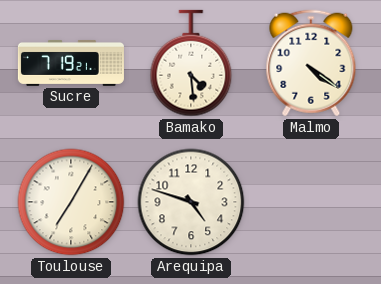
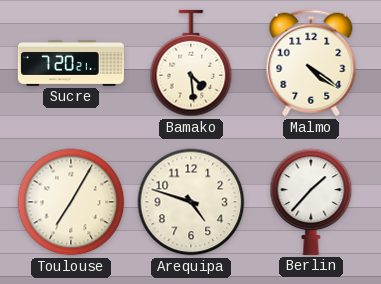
Sucre: 7:19 -> 7:20
Berlin: none -> 1:37
